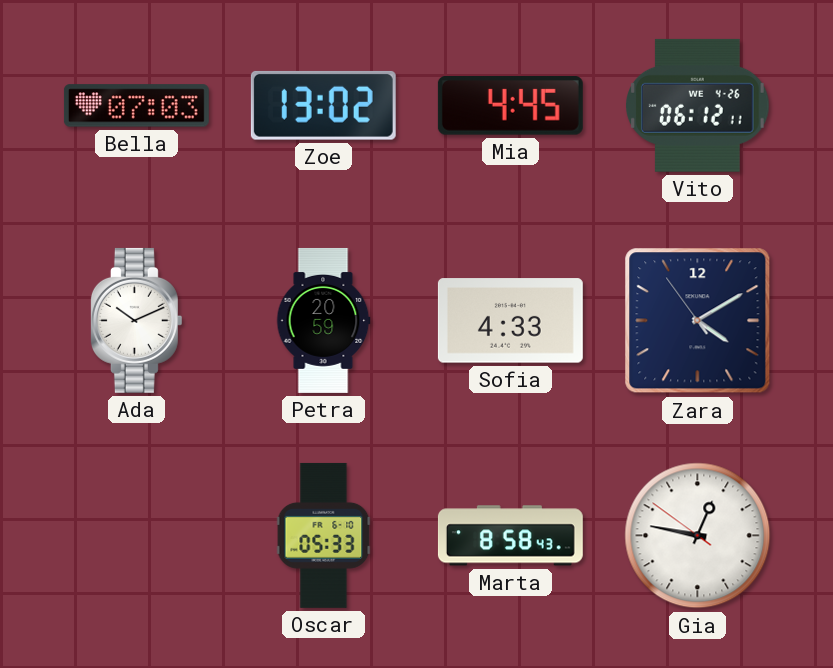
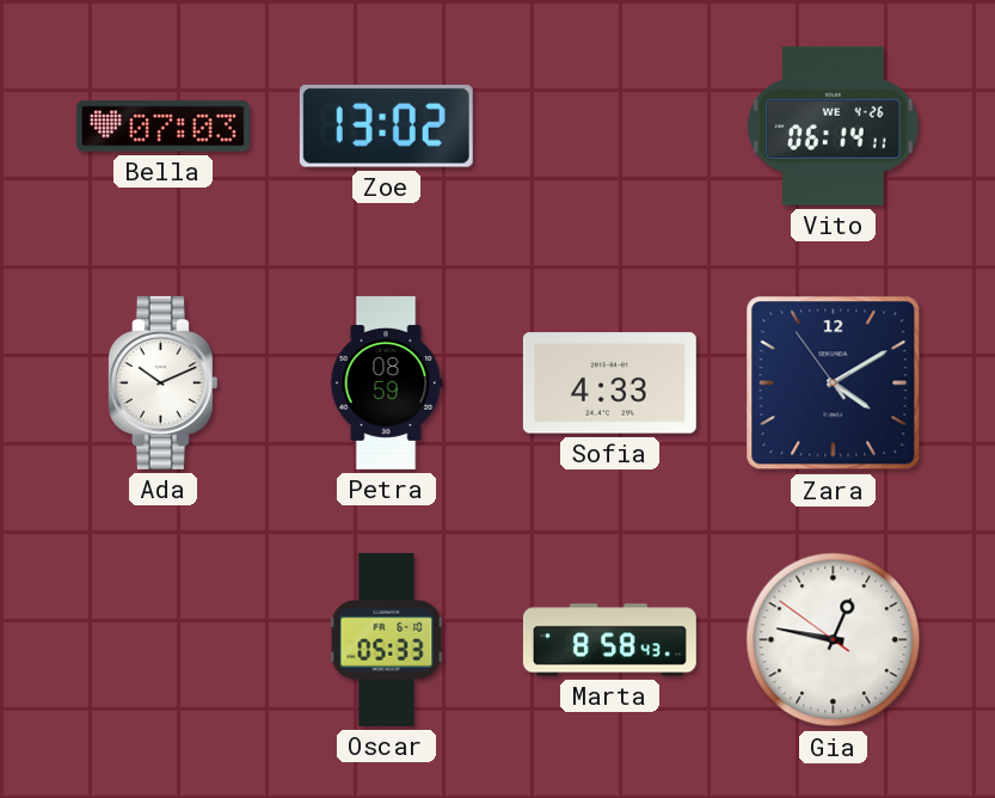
Mia: 4:45 -> none
Vito: 06:12 -> 06:14
Petra: 20:59 -> 08:59
